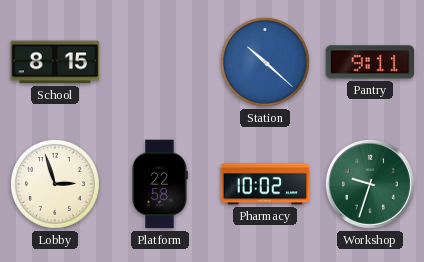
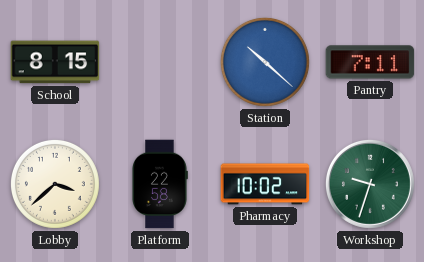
Pantry: 9:11 -> 7:11
Lobby: 2:57 -> 3:38
